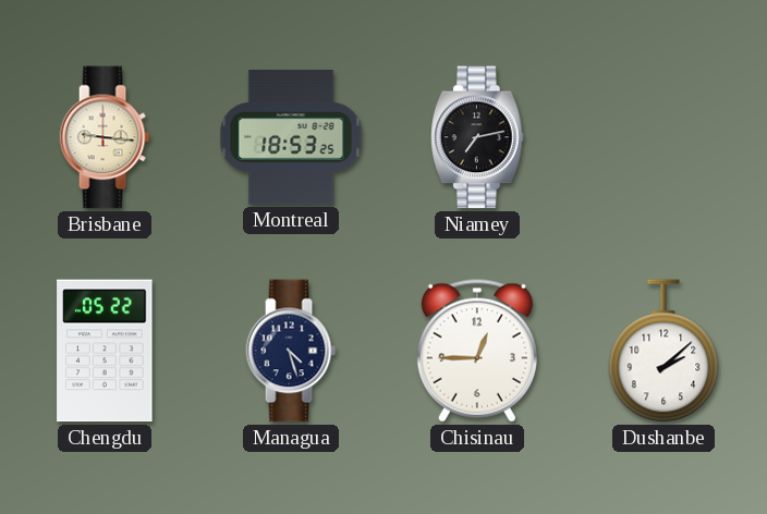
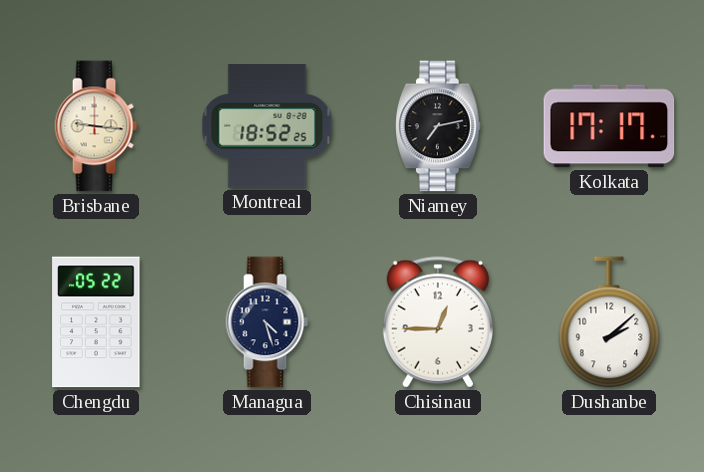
Montreal: 18:53 -> 18:52
Kolkata: none -> 17:17
